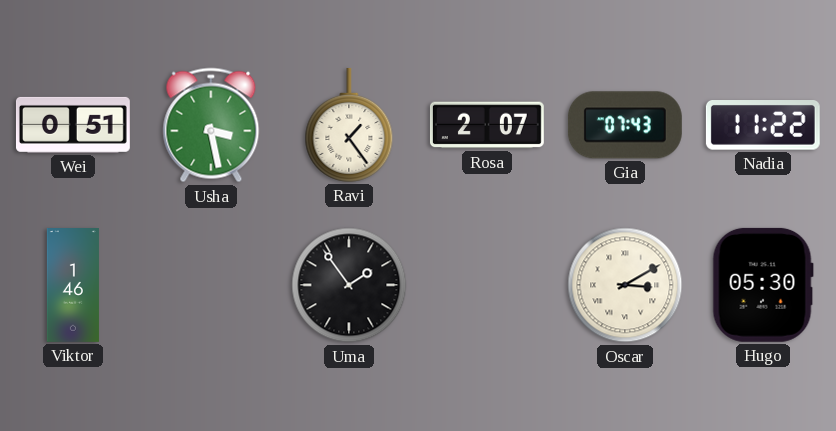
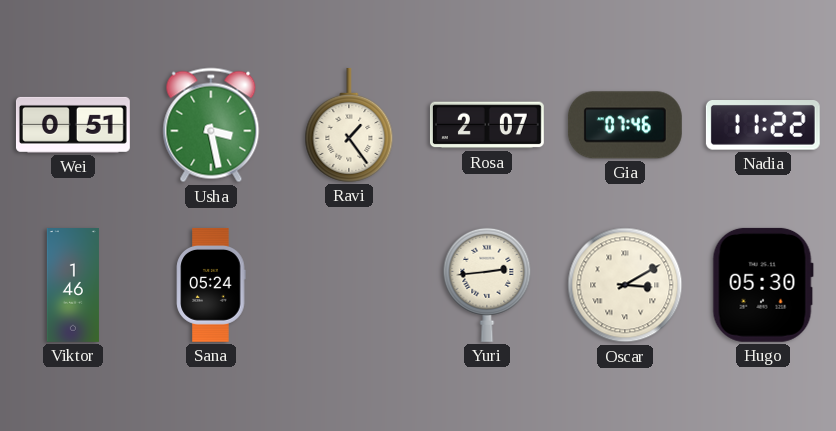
Gia: 07:43 -> 07:46
Sana: none -> 05:24
Uma: 1:54 -> none
Yuri: none -> 2:44
